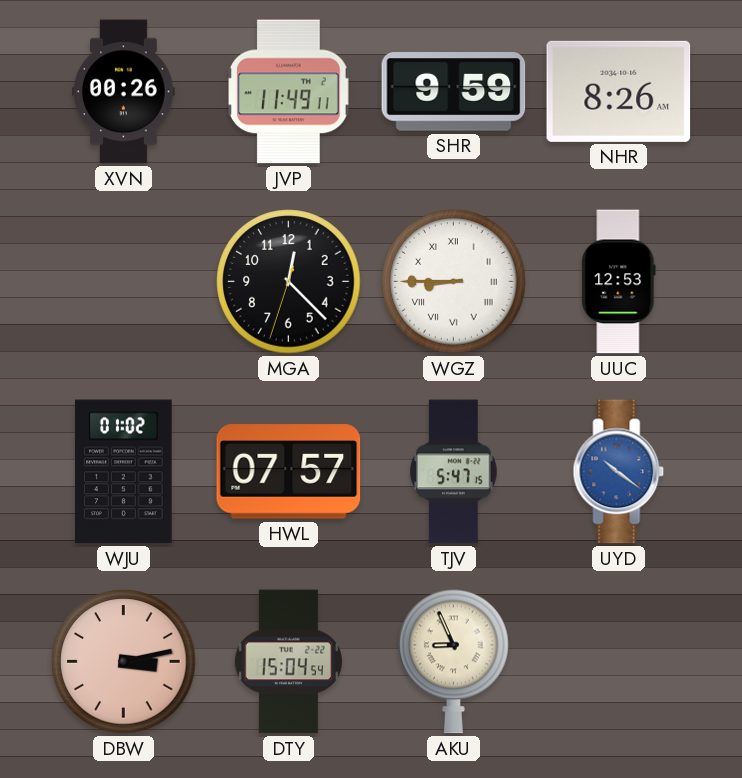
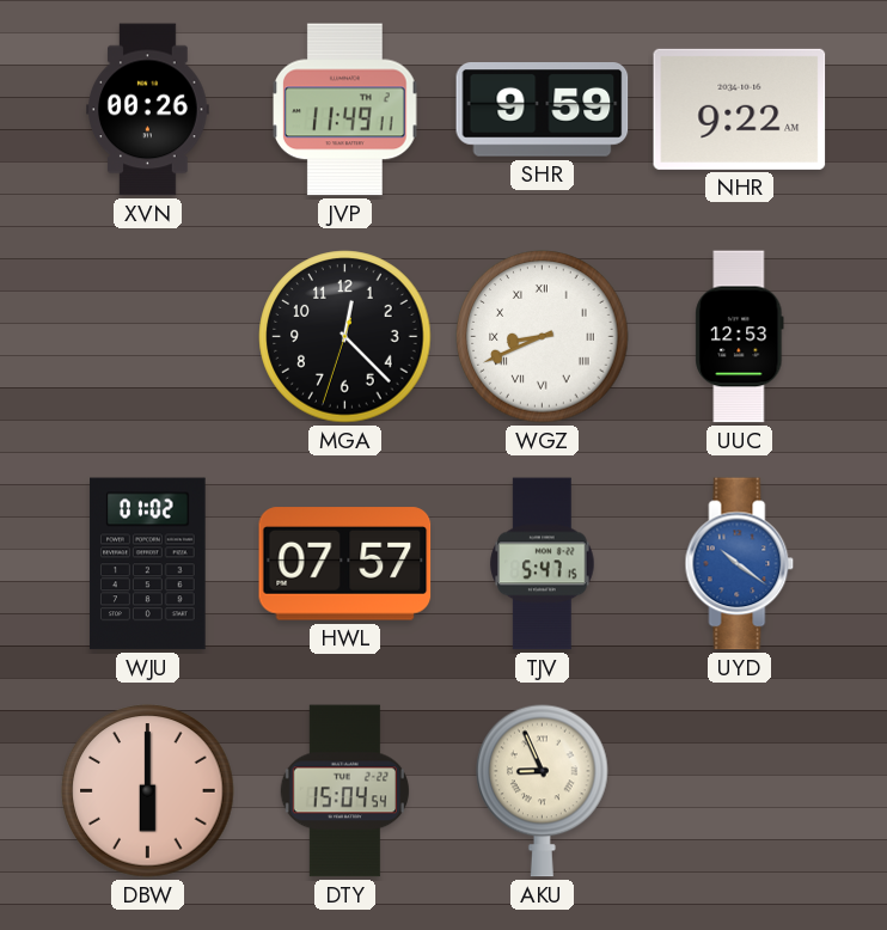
NHR: 8:26 -> 9:22
WGZ: 8:45 -> 8:41
DBW: 3:13 -> 6:00
